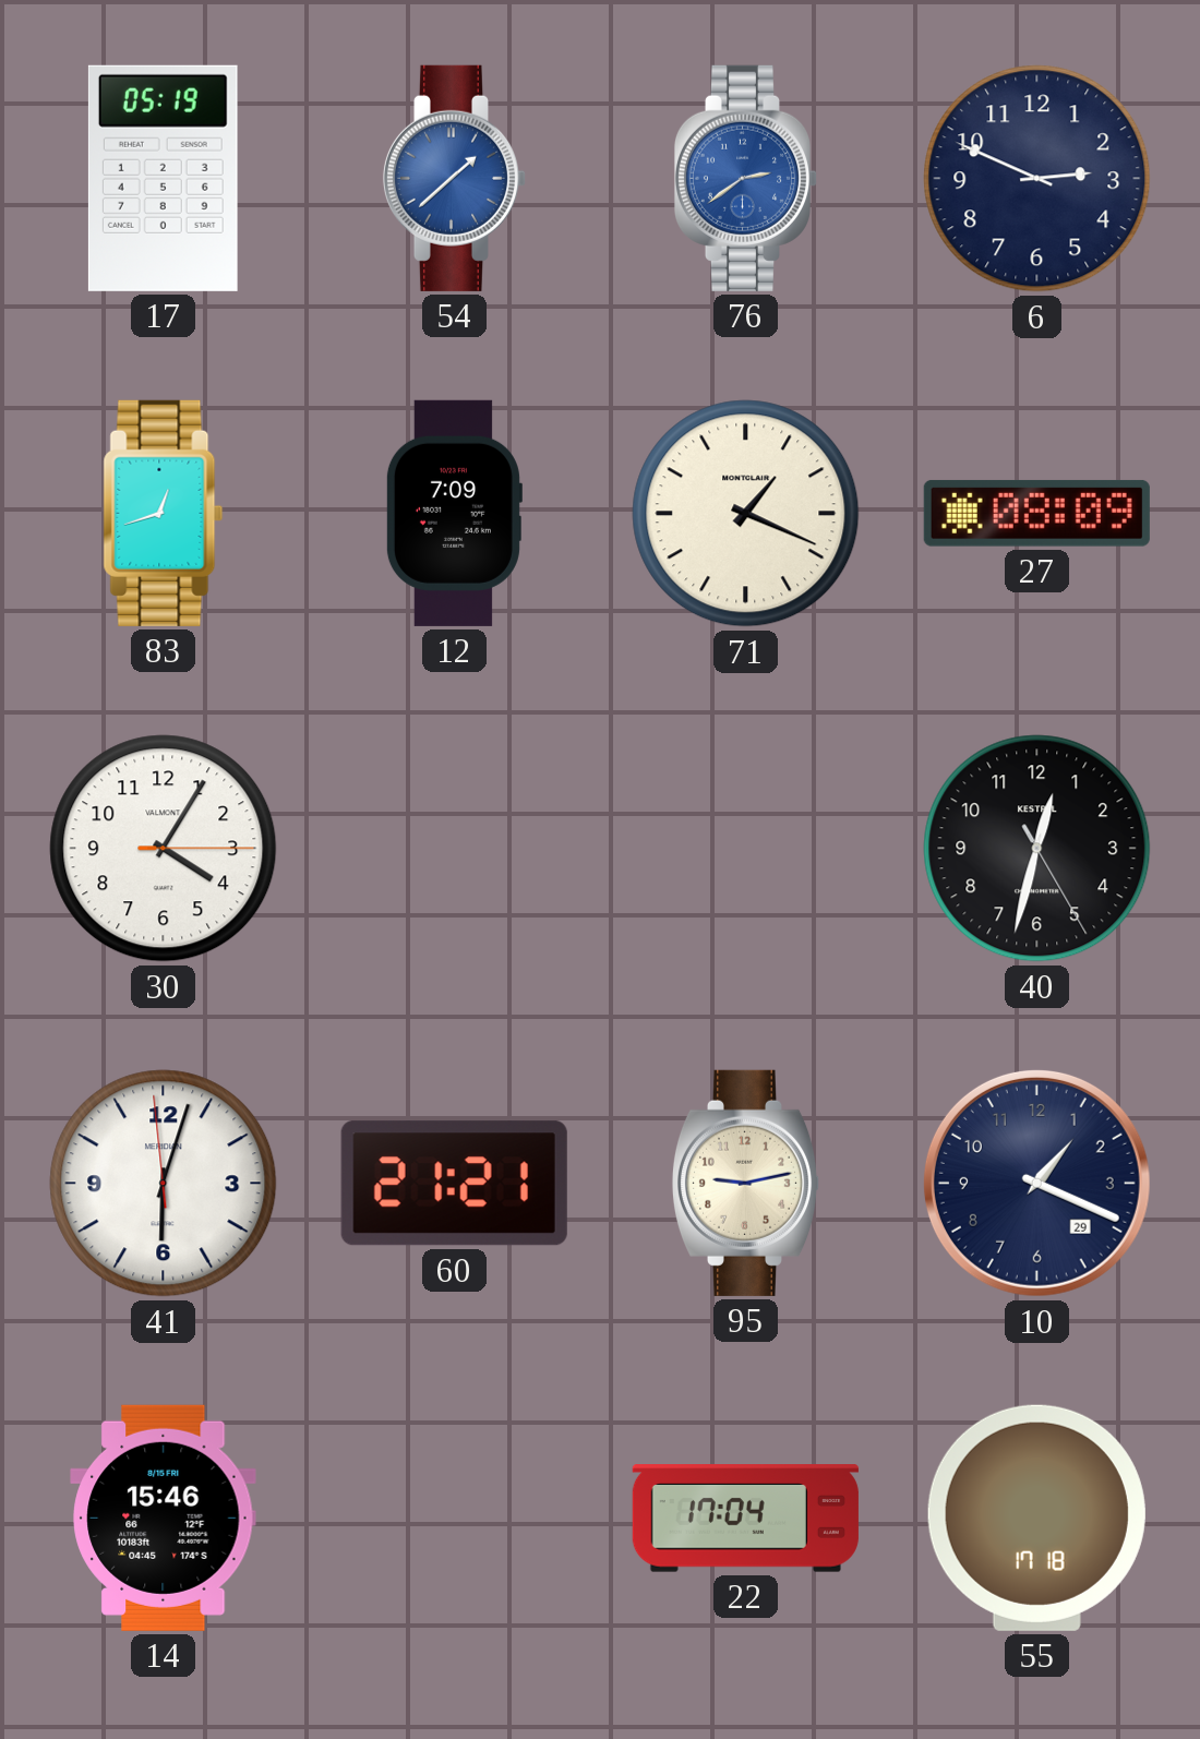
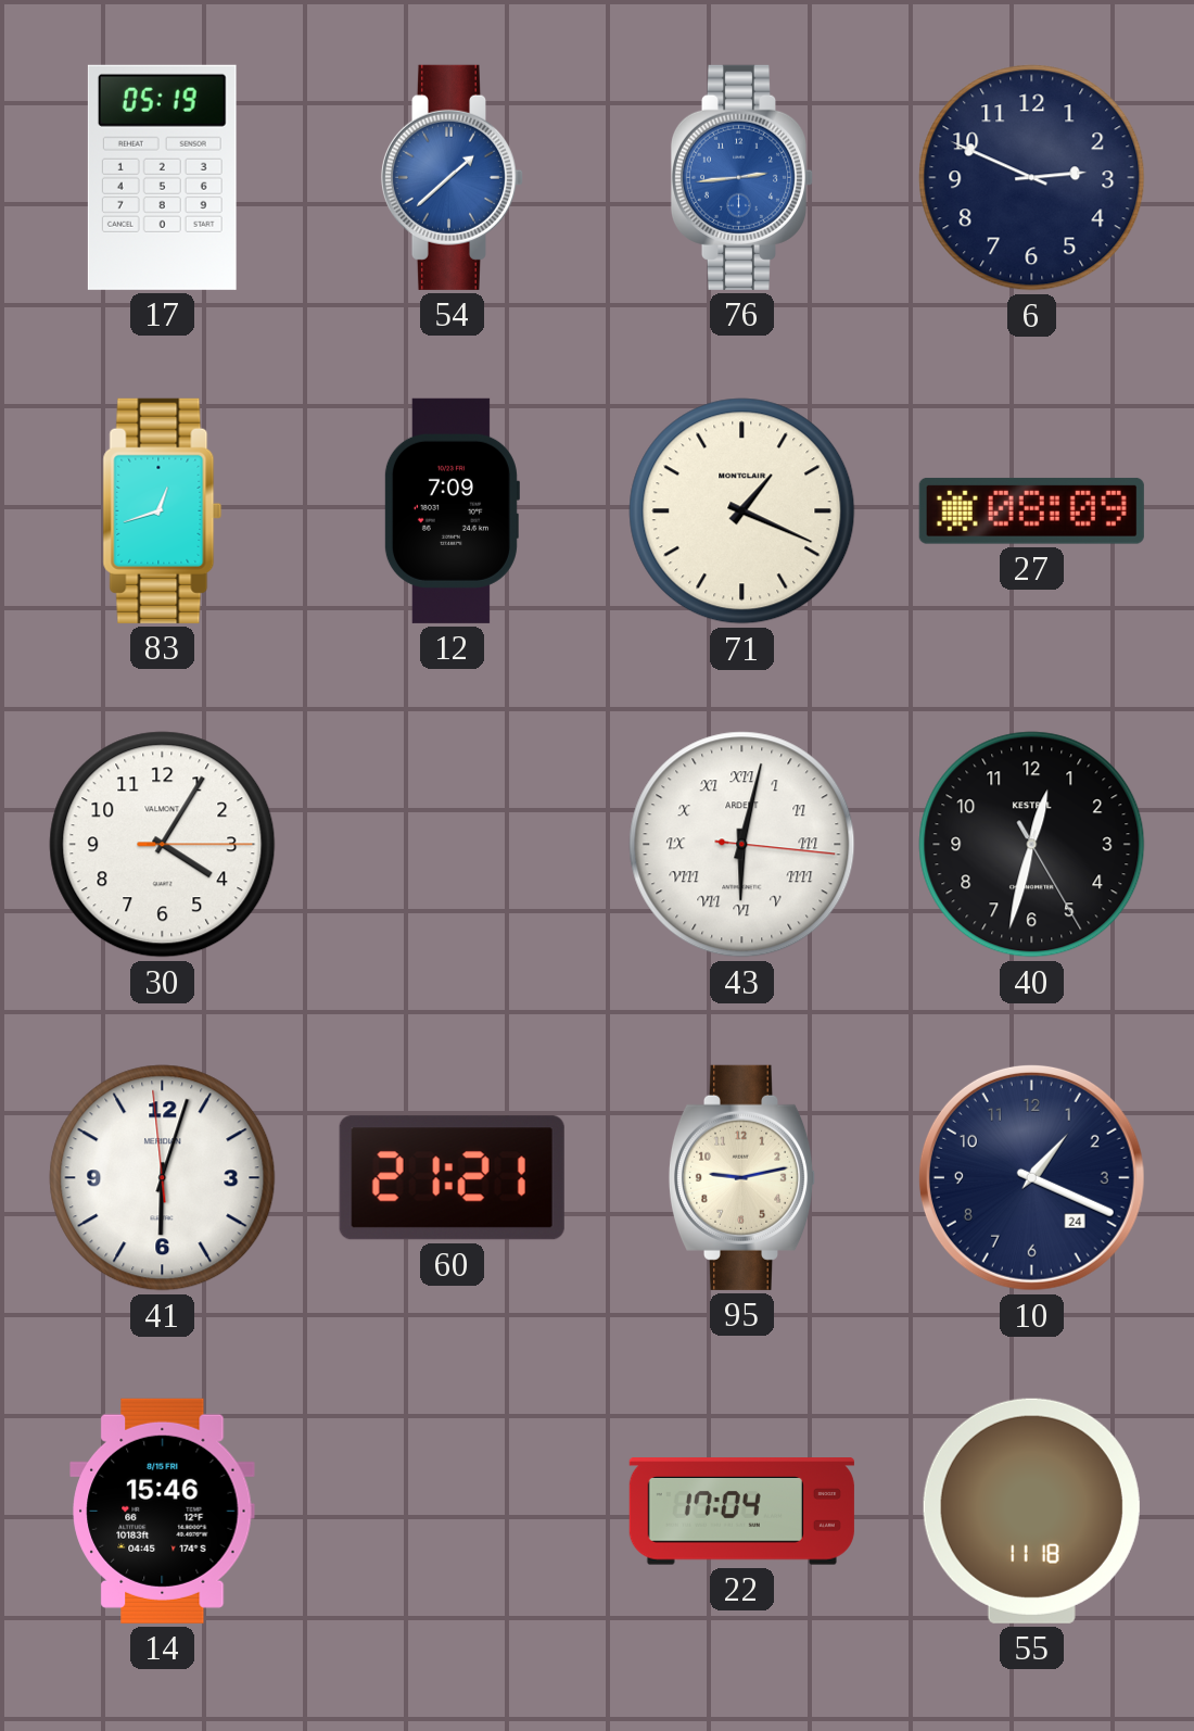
76: 2:39 -> 2:44
43: none -> 6:02
10 date: 29 -> 24
55: 17:18 -> 11:18
